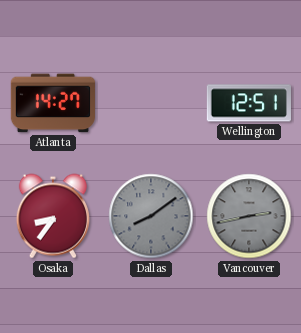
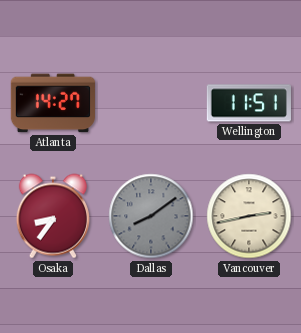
Wellington: 12:51 -> 11:51
Vancouver dial: grey -> cream
